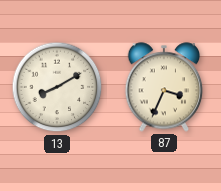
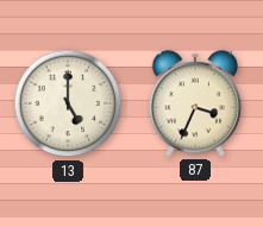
13: 8:10 -> 5:00
